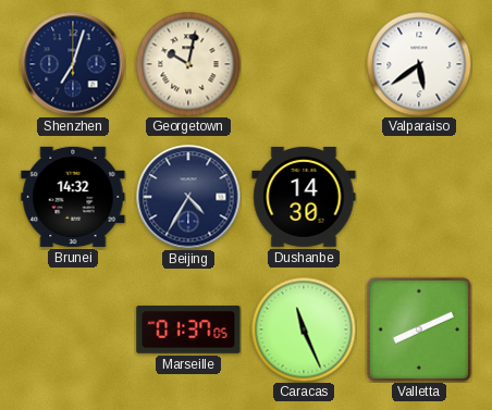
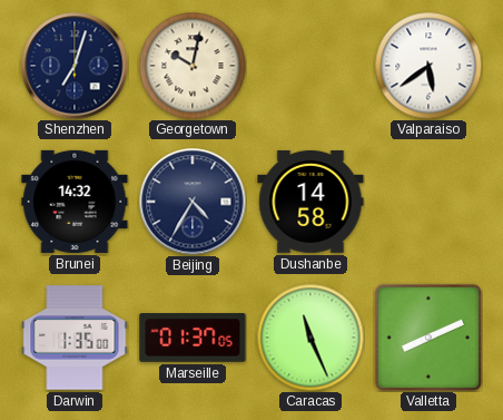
Dushanbe: 14:30 -> 14:58
Darwin: none -> 1:35
